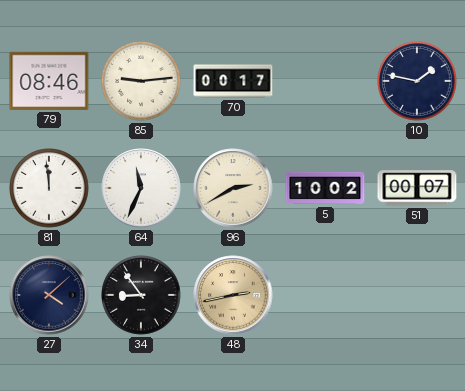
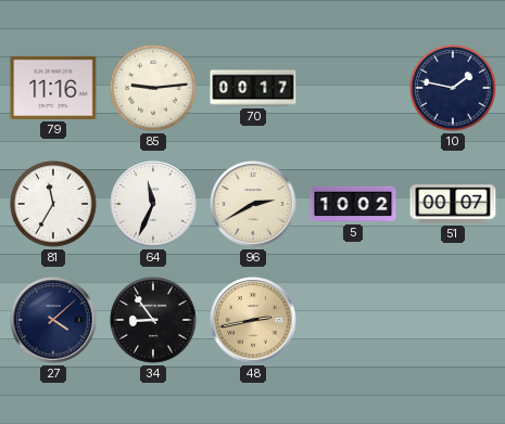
79: 08:46 -> 11:16
81: 11:59 -> 11:35
